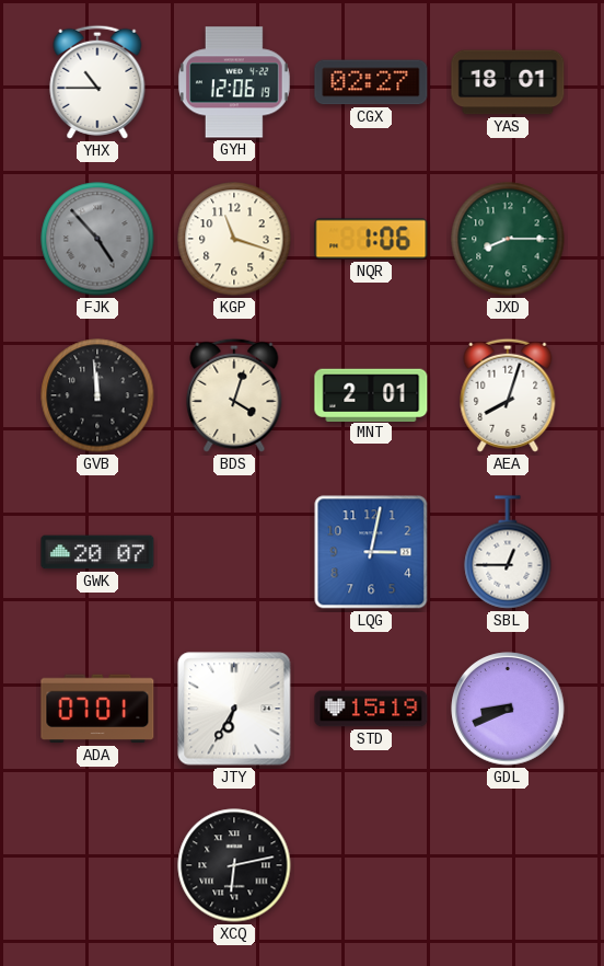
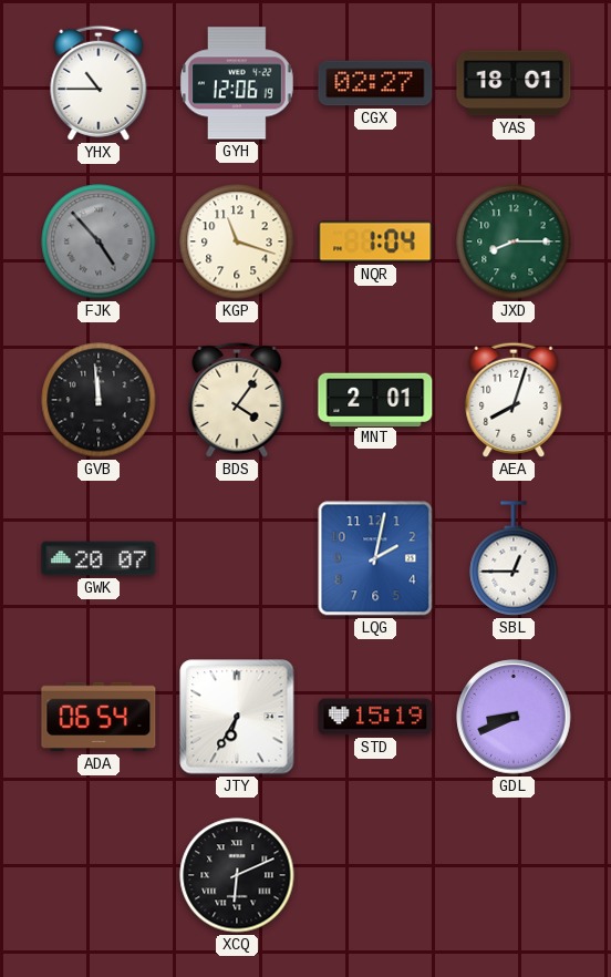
NQR: 1:06 -> 1:04
BDS: 4:03 -> 4:06
LQG: 3:02 -> 2:02
ADA: 07:01 -> 06:54
XCQ: 6:13 -> 6:11
